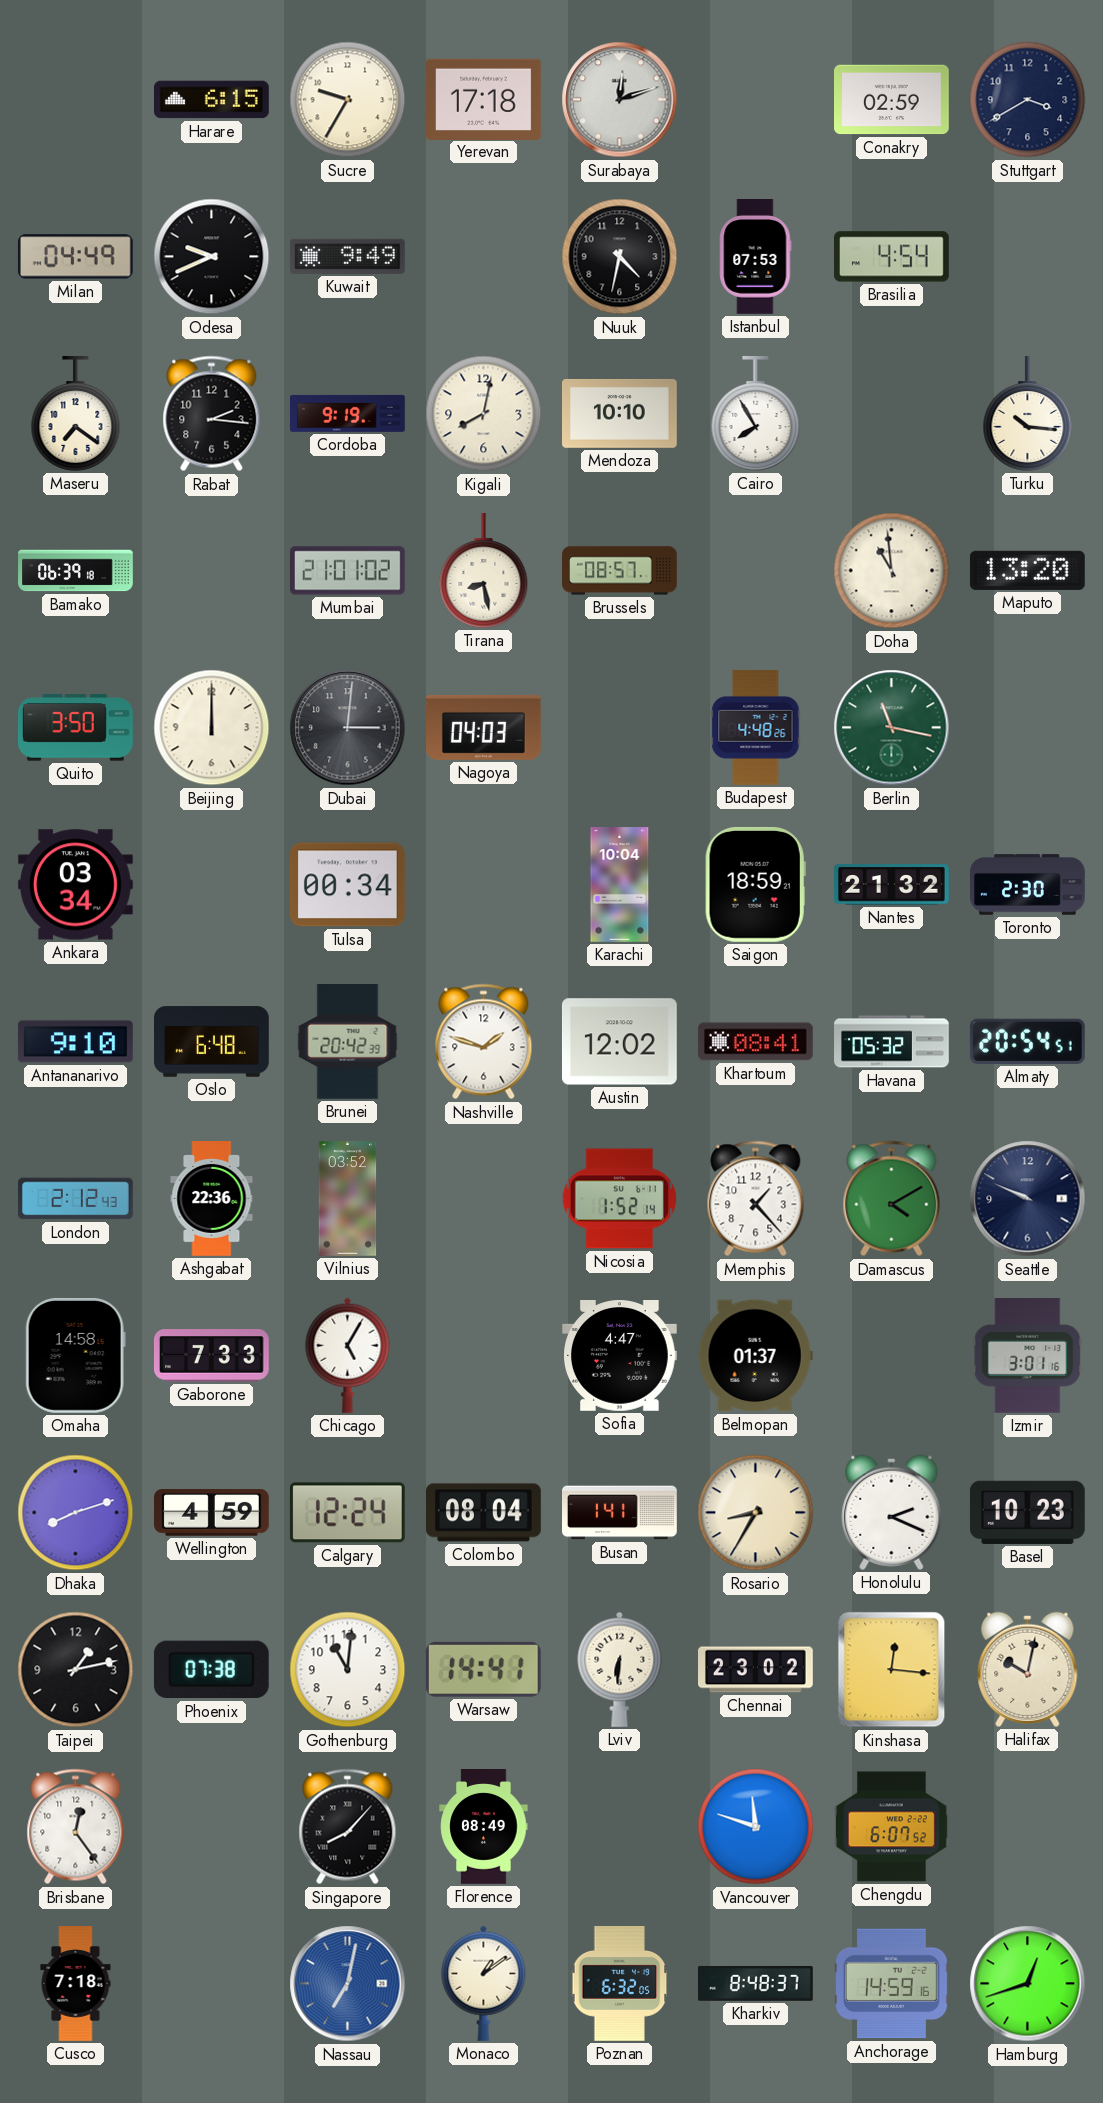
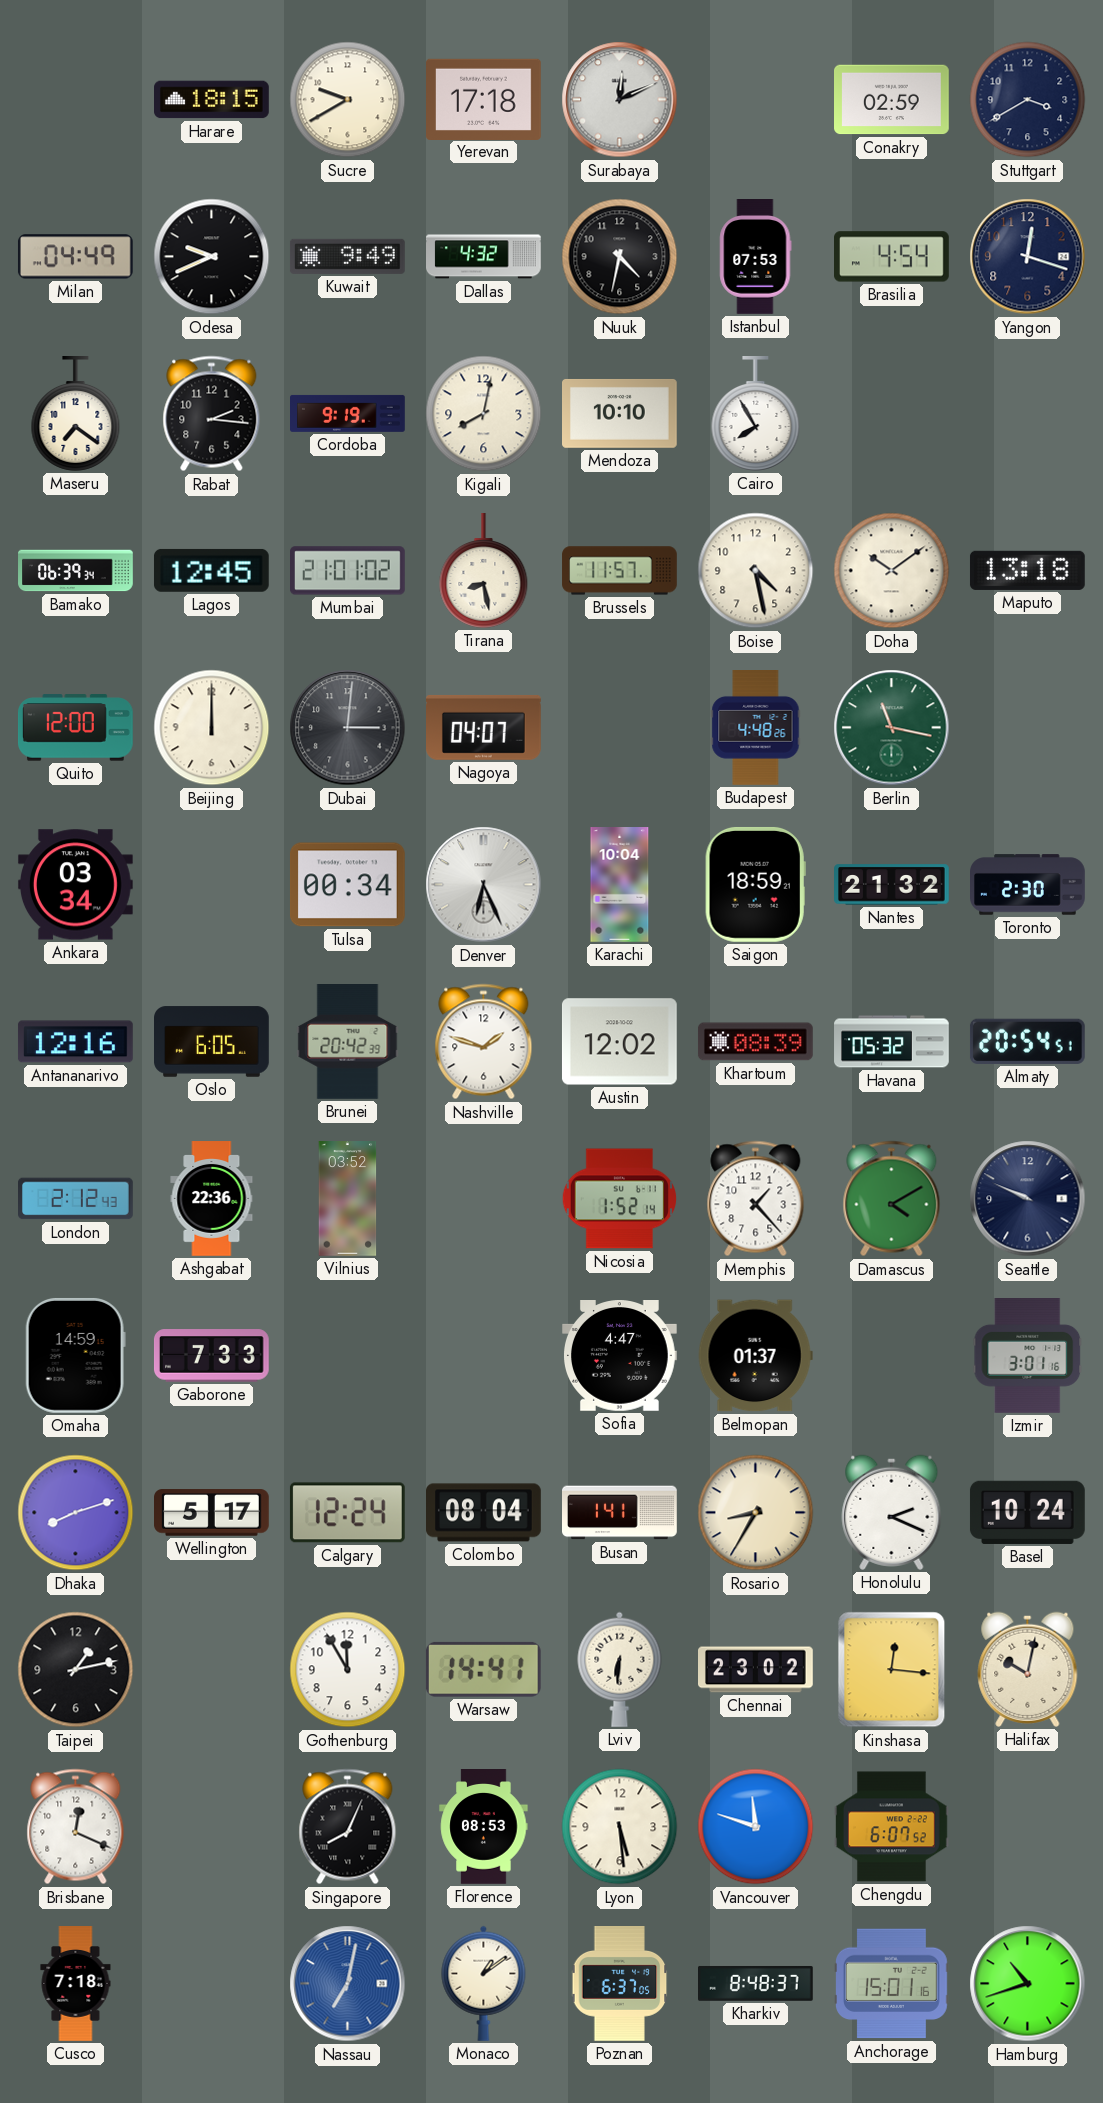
Harare: 6:15 -> 18:15
Sucre: 9:35 -> 9:40
Surabaya: 12:12 -> 12:11
Dallas: none -> 4:32
Yangon: none -> 12:18
Turku: 10:16 -> none
Bamako: 06:39:18 -> 06:39:34
Lagos: none -> 12:45
Brussels: 08:57 -> 11:57
Boise: none -> 4:28
Doha: 10:59 -> 10:09
Maputo: 13:20 -> 13:18
Quito: 3:50 -> 12:00
Nagoya: 04:03 -> 04:07
Denver: none -> 6:26
Antananarivo: 9:10 -> 12:16
Oslo: 6:48 -> 6:05
Khartoum: 08:41 -> 08:39
Omaha: 14:58 -> 14:59
Chicago: 5:05 -> none
Wellington: 4:59 -> 5:17
Basel: 10:23 -> 10:24
Phoenix: 07:38 -> none
Gothenburg: 11:01 -> 11:55
Brisbane: 12:24 -> 12:19
Singapore: 8:07 -> 8:04
Florence: 08:49 -> 08:53
Lyon: none -> 5:29
Poznan: 6:32 -> 6:37
Anchorage: 14:59 -> 15:01
Hamburg: 12:42 -> 10:42
